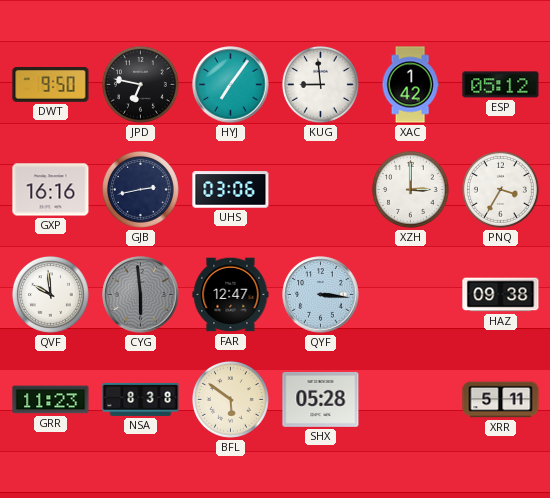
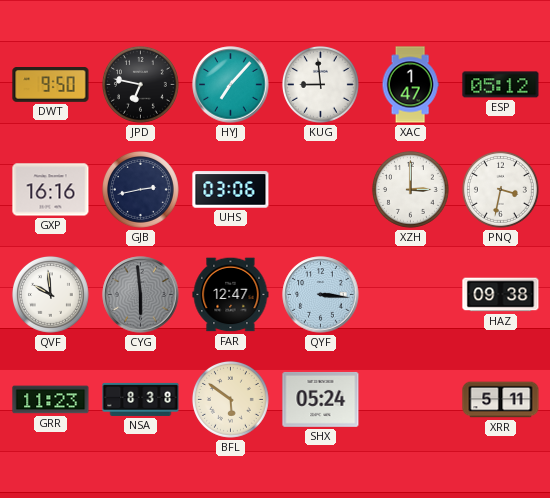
HYJ: 7:06 -> 7:07
XAC: 1:42 -> 1:47
PNQ: 3:35 -> 3:32
SHX: 05:28 -> 05:24
